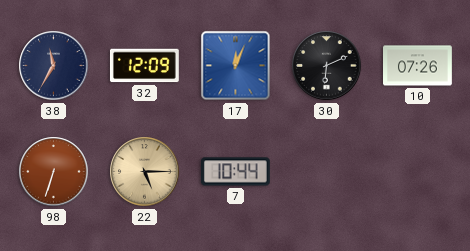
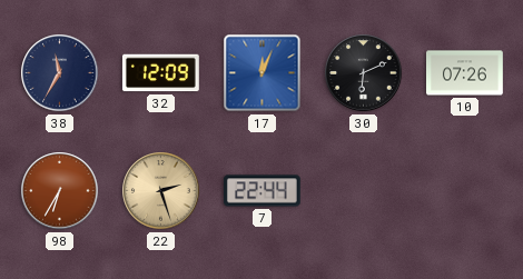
98: 6:33 -> 6:35
22: 5:15 -> 2:27
7: 10:44 -> 22:44
